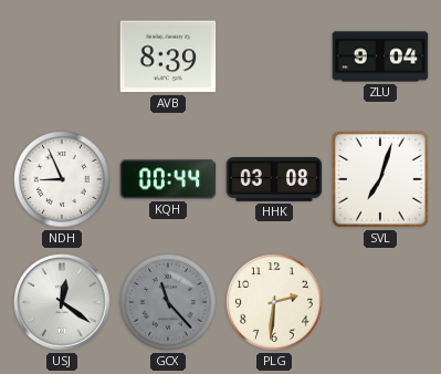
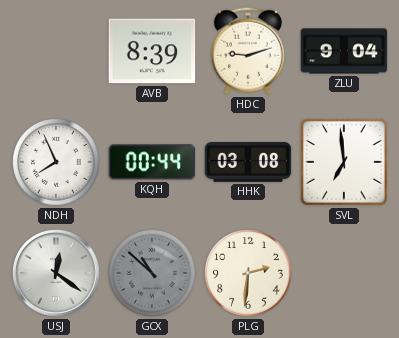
HDC: none -> 9:12
NDH: 8:56 -> 7:56
SVL: 7:03 -> 6:59
GCX: 11:23 -> 10:52
